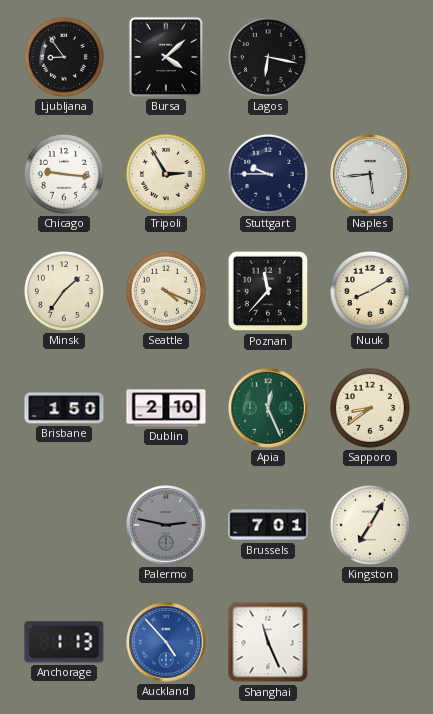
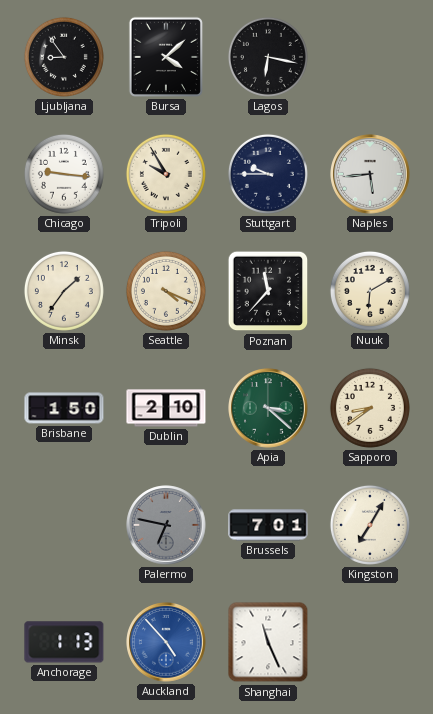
Tripoli: 2:55 -> 9:55
Nuuk: 8:10 -> 6:10
Apia: 12:26 -> 3:22
Palermo: 2:47 -> 6:47
